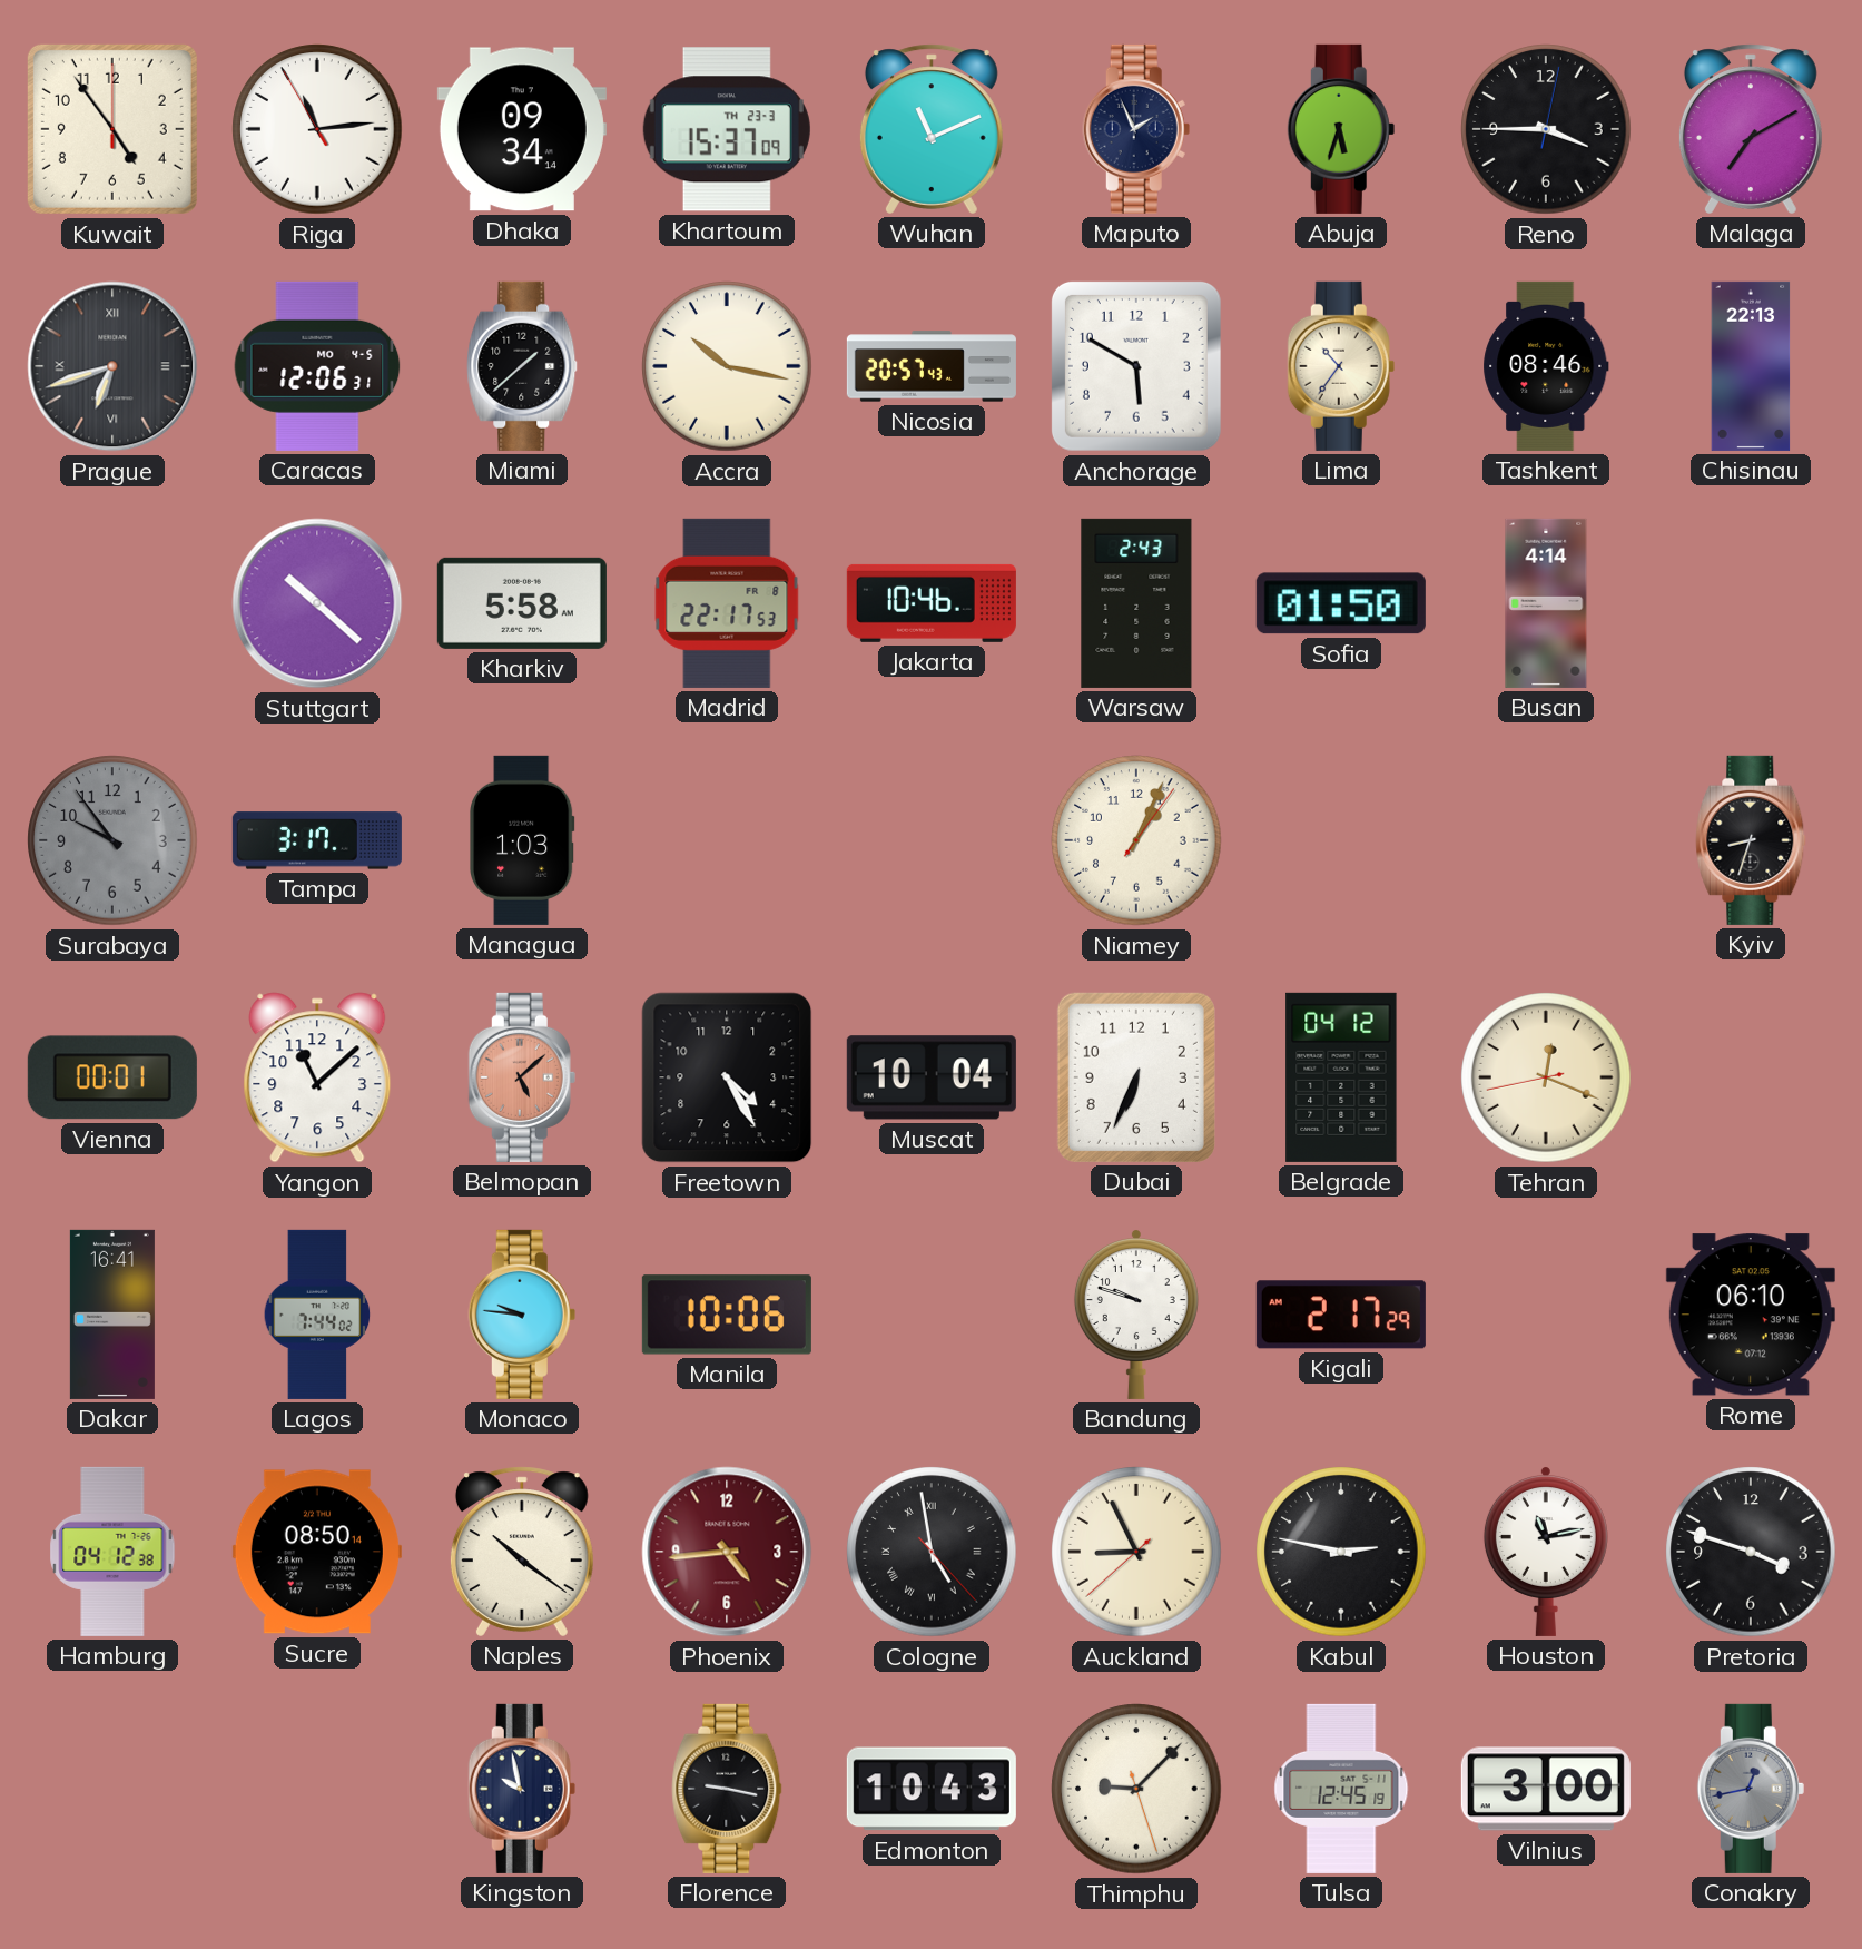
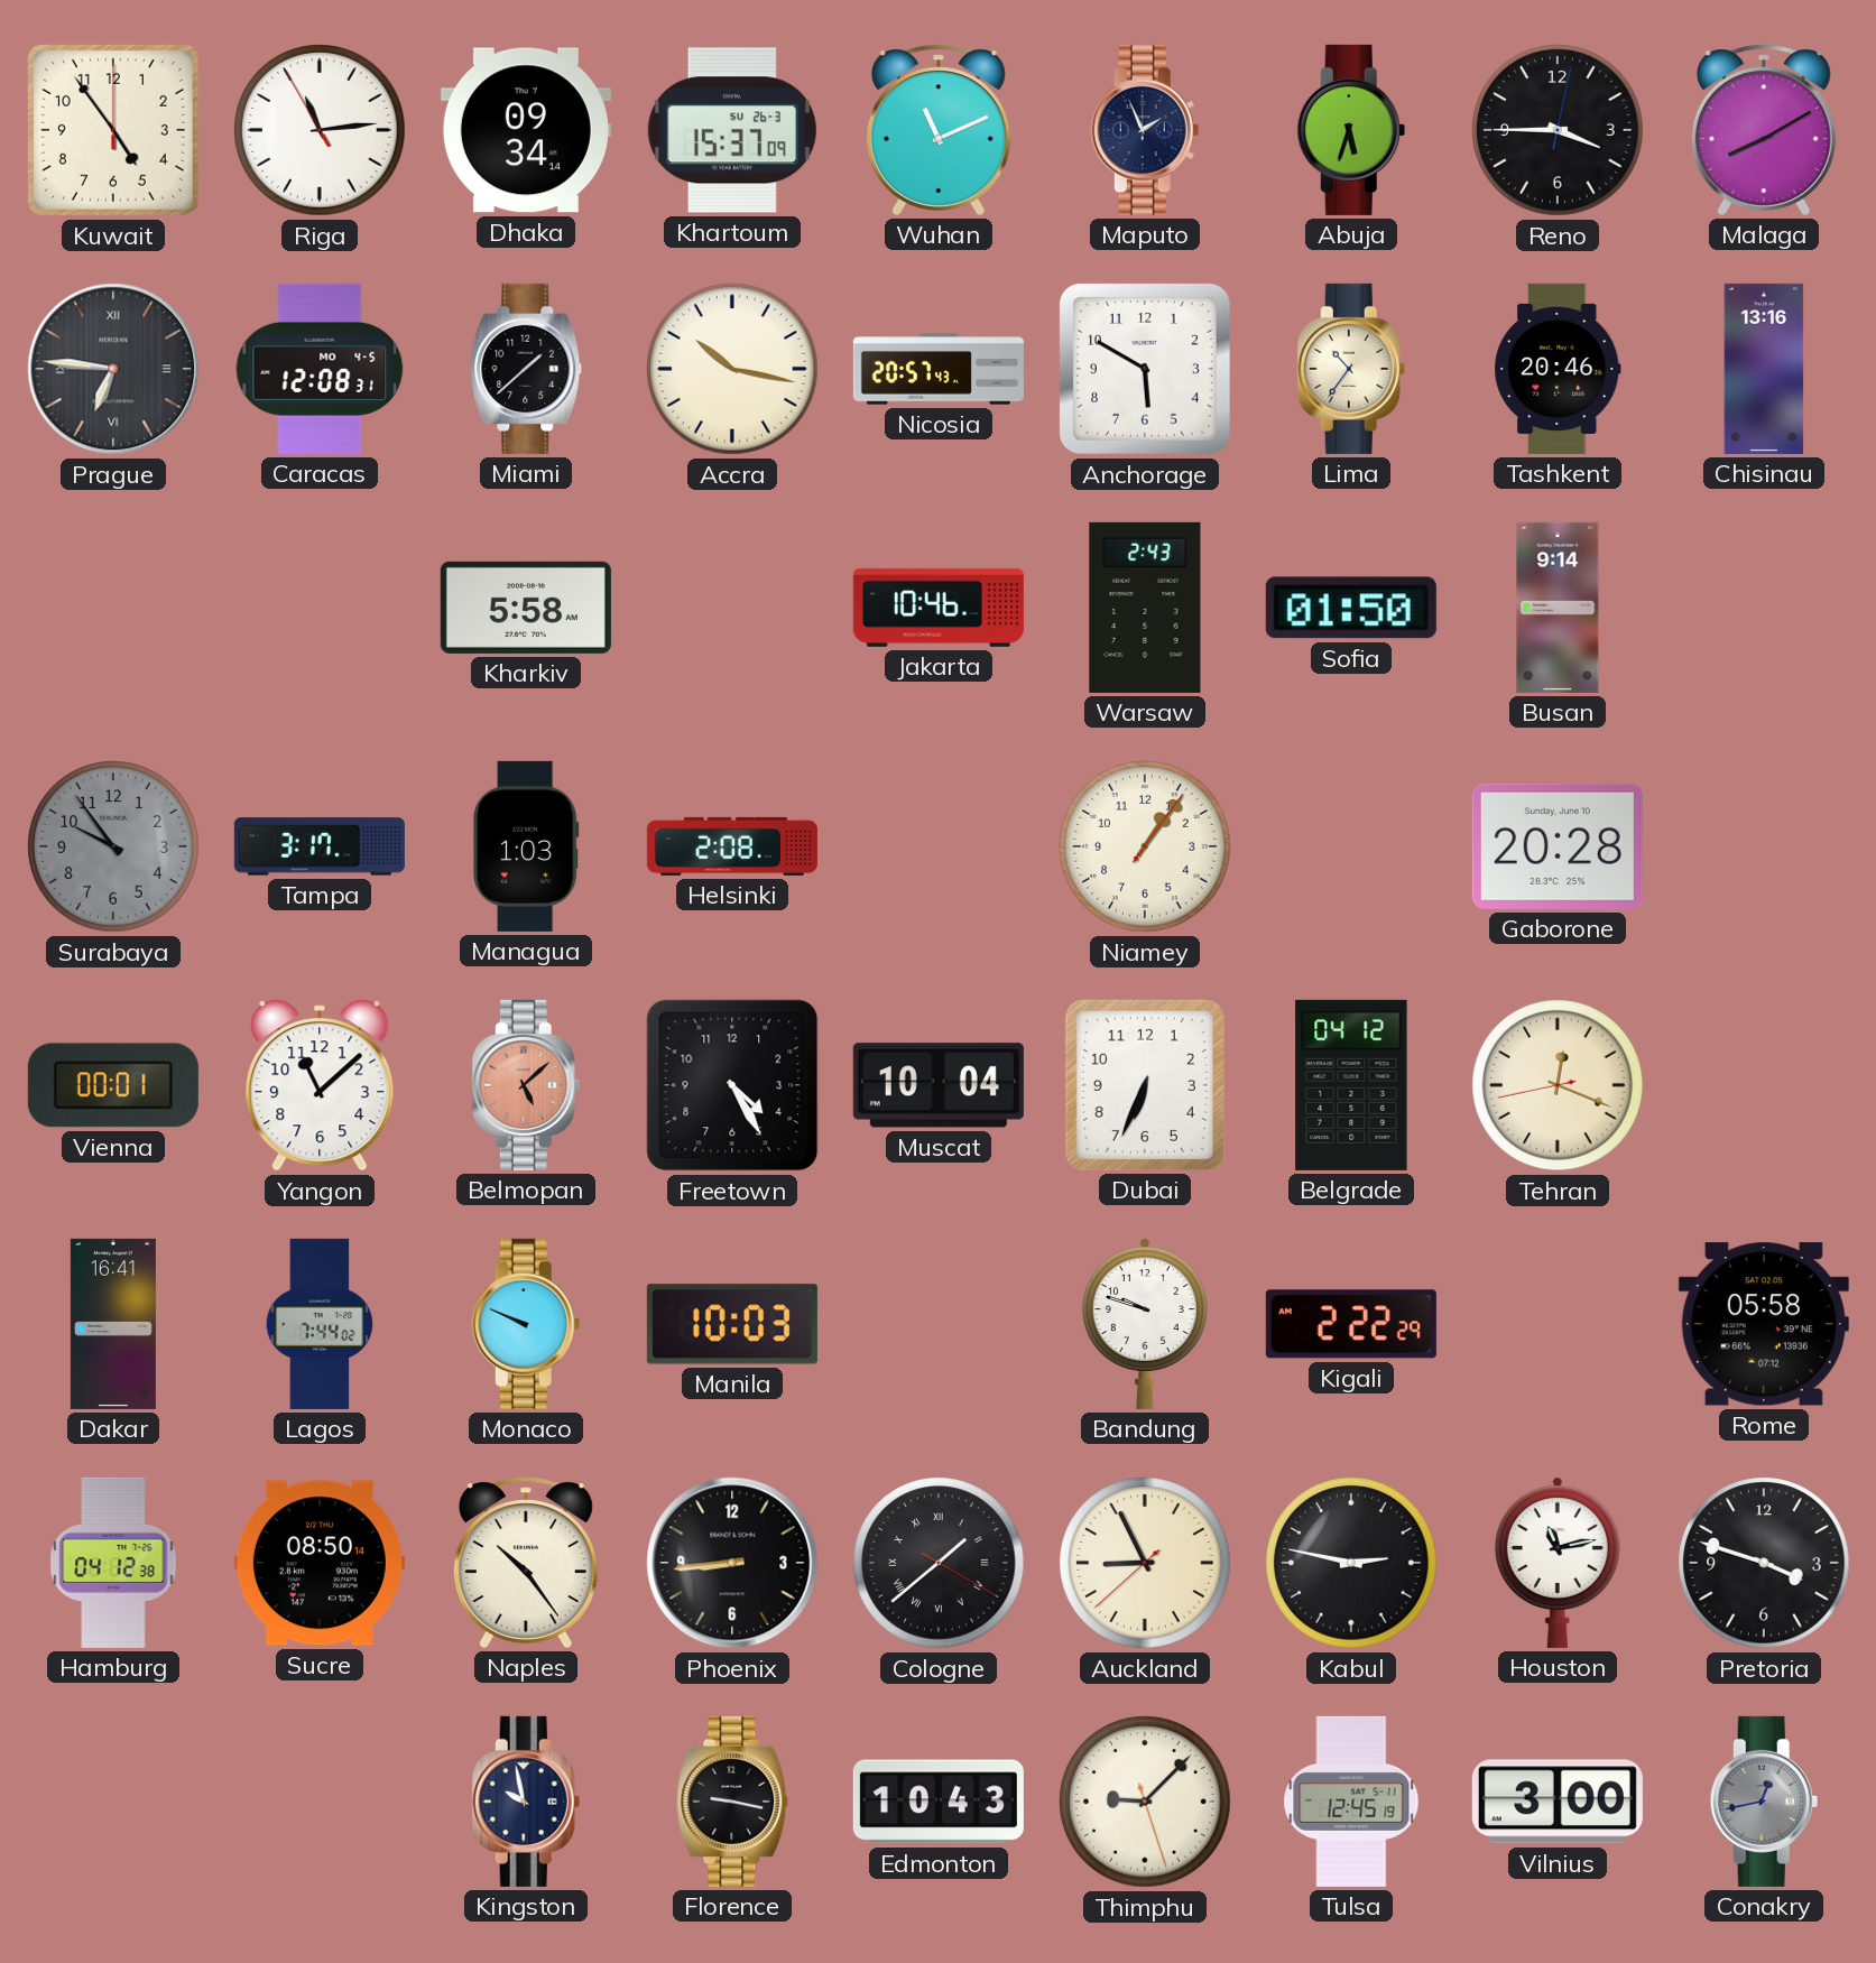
Khartoum date: TH 23-3 -> SU 26-3
Malaga: 7:10 -> 8:10
Prague: 6:42 -> 6:46
Caracas: 12:06 -> 12:08
Tashkent: 08:46 -> 20:46
Chisinau: 22:13 -> 13:16
Stuttgart: 10:22 -> none
Madrid: 22:17 -> none
Busan: 4:14 -> 9:14
Helsinki: none -> 2:08
Niamey: 1:04 -> 1:06
Gaborone: none -> 20:28
Kyiv: 8:33 -> none
Monaco: 9:46 -> 9:49
Manila: 10:06 -> 10:03
Kigali: 2:17 -> 2:22
Rome: 06:10 -> 05:58
Naples: 10:21 -> 10:24
Phoenix: 4:44 -> 8:44
Phoenix dial: burgundy -> black
Cologne: 4:58 -> 1:38
